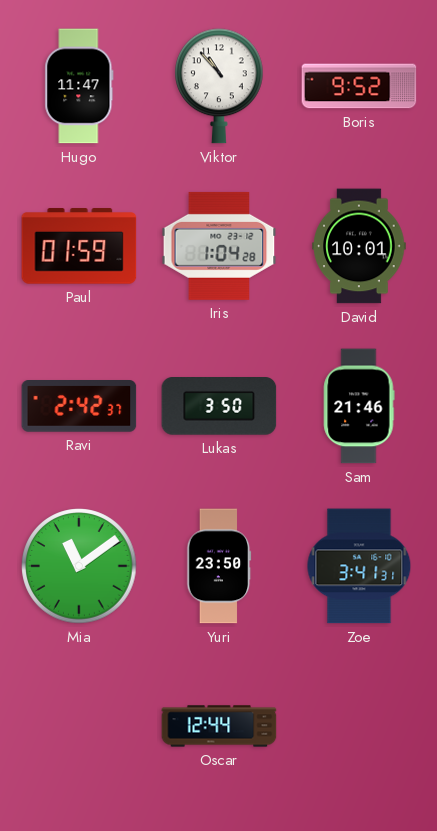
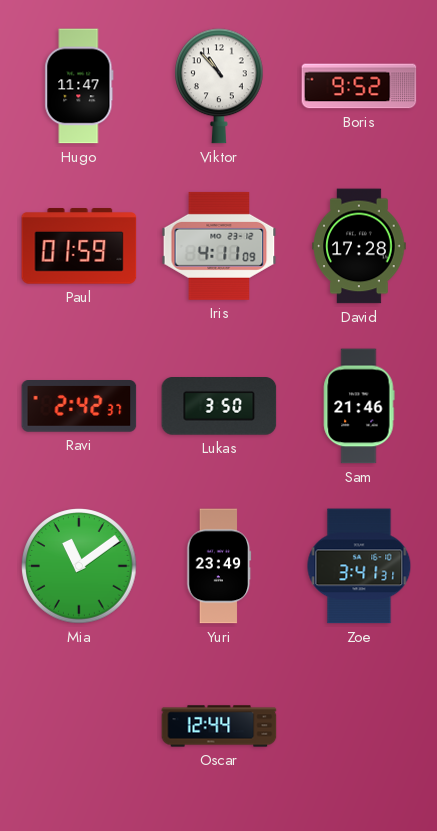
Iris: 1:04 -> 4:11
David: 10:01 -> 17:28
Yuri: 23:50 -> 23:49
